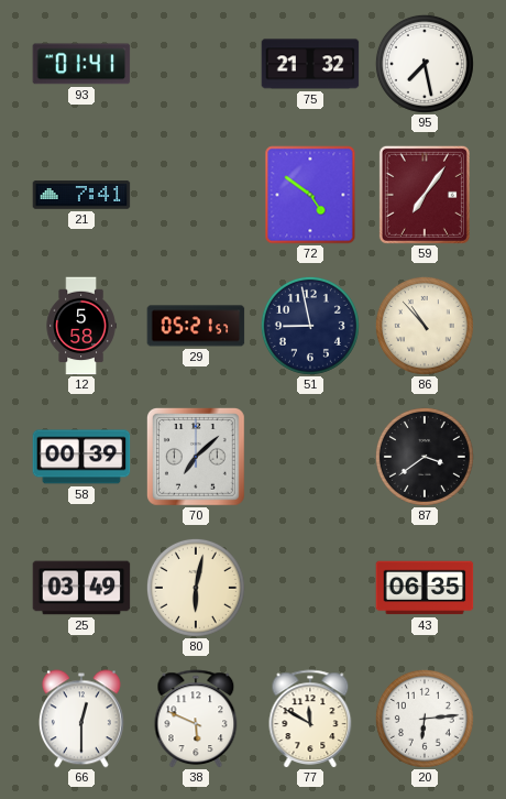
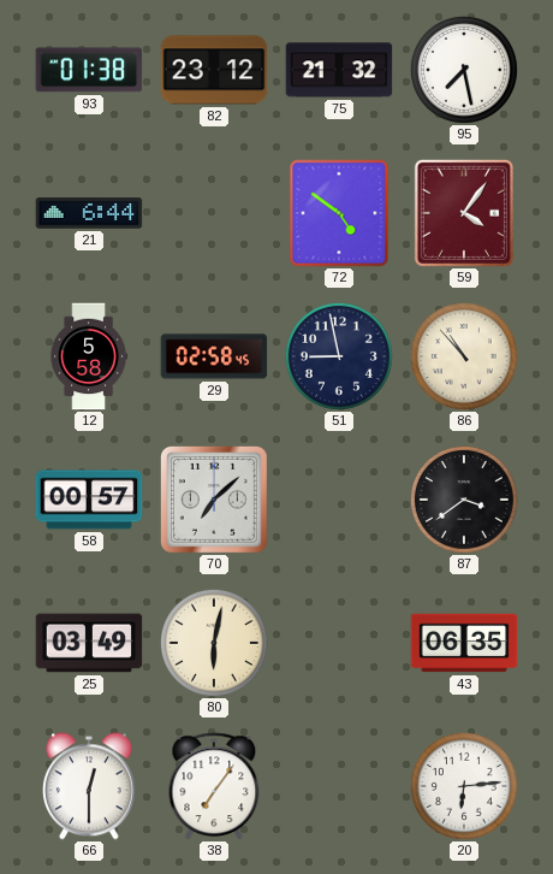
93: 01:41 -> 01:38
82: none -> 23:12
21: 7:41 -> 6:44
59: 7:06 -> 4:06
29: 05:21 -> 02:58
58: 00:39 -> 00:57
38: 5:49 -> 7:06
77: 11:50 -> none
